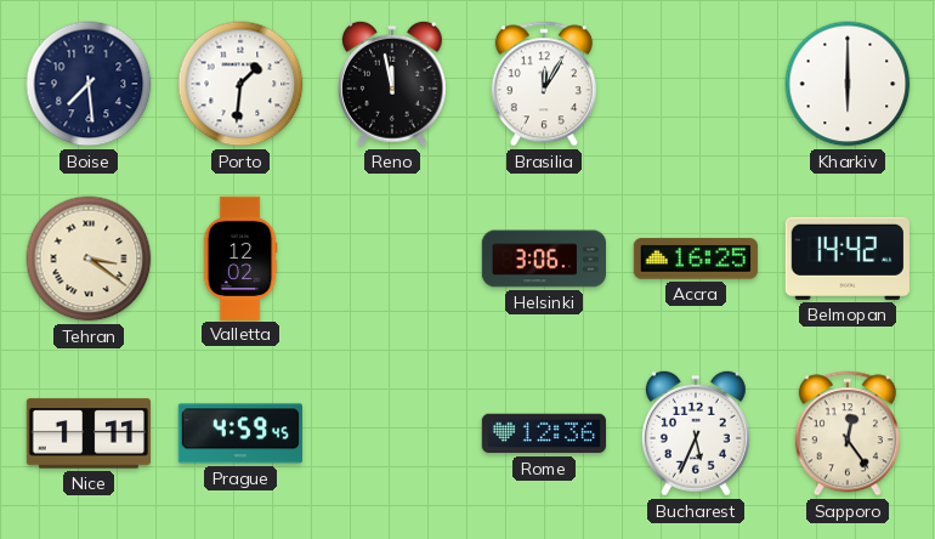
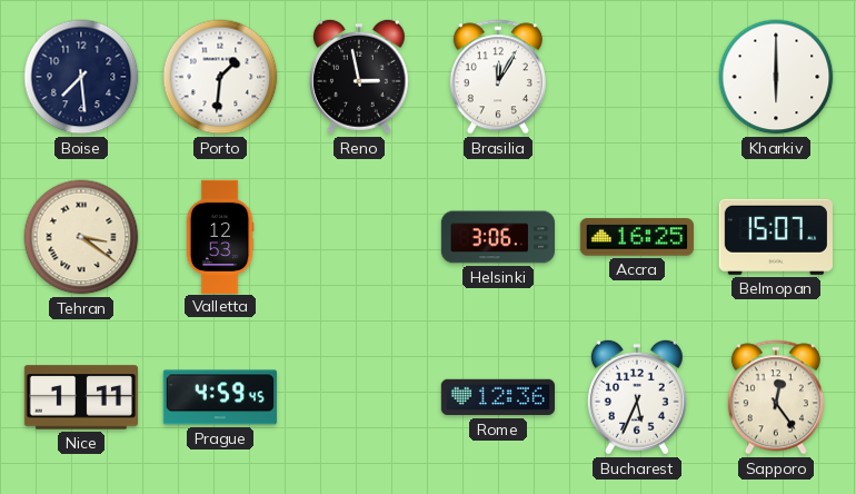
Reno: 11:58 -> 2:58
Valletta: 12:02 -> 12:53
Belmopan: 14:42 -> 15:07
